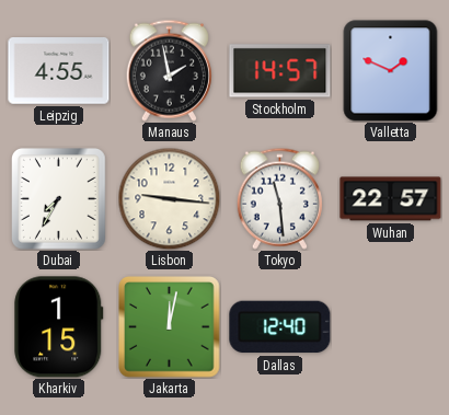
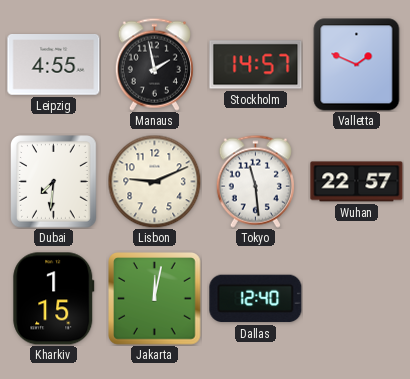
Dubai: 7:35 -> 7:31
Lisbon: 9:16 -> 9:11
